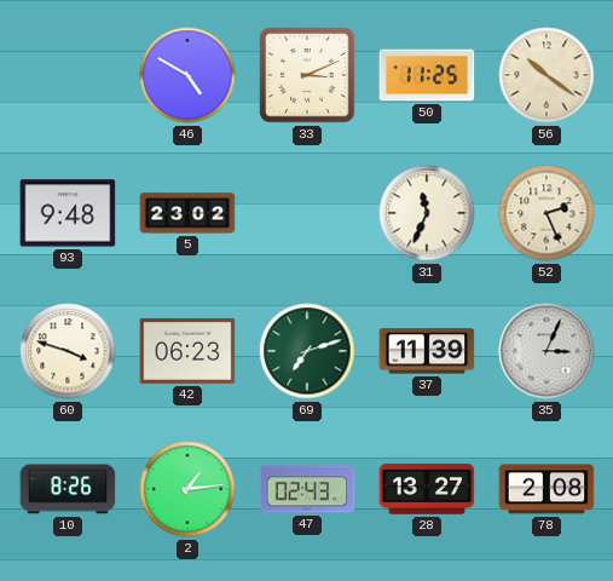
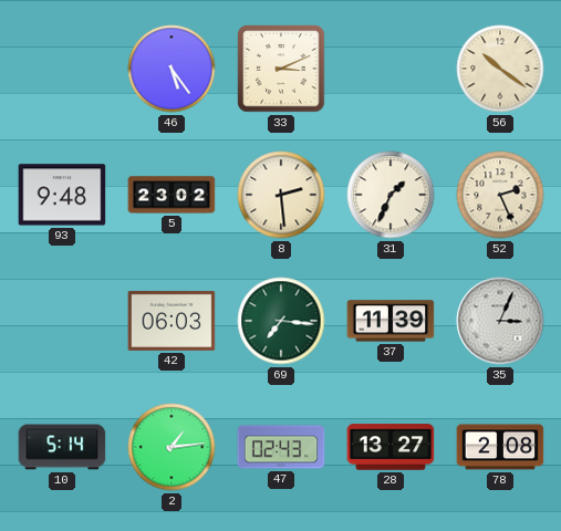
46: 4:50 -> 5:24
50: 11:25 -> none
8: none -> 2:29
31: 11:34 -> 1:34
60: 3:48 -> none
42: 06:23 -> 06:03
69: 7:12 -> 7:16
10: 8:26 -> 5:14
